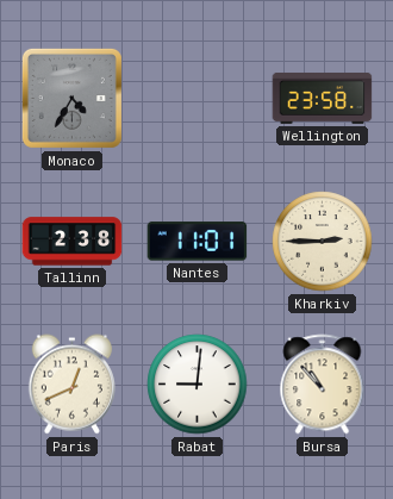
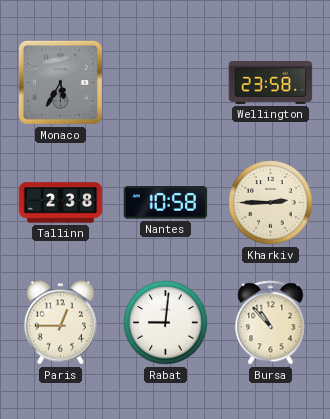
Monaco: 4:35 -> 5:35
Nantes: 11:01 -> 10:58
Paris: 12:41 -> 12:45
